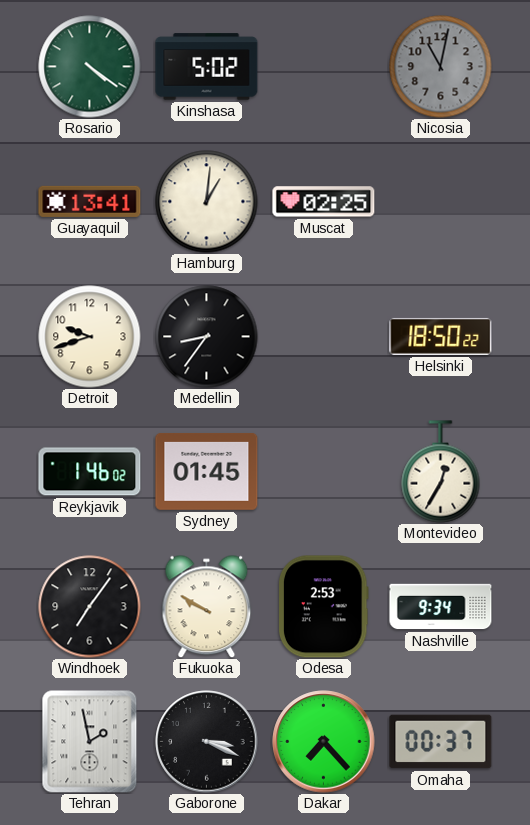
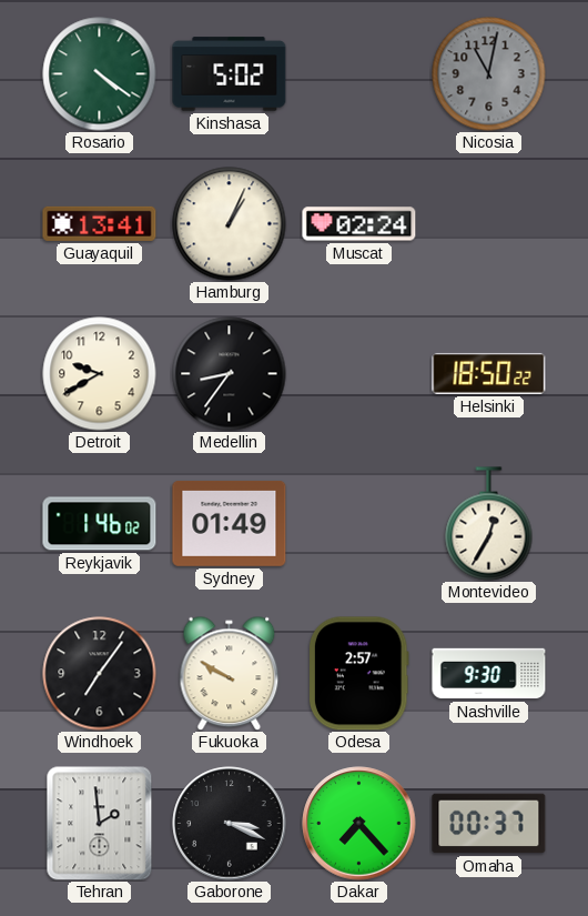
Hamburg: 1:01 -> 1:04
Muscat: 02:25 -> 02:24
Detroit: 9:42 -> 9:40
Sydney: 01:45 -> 01:49
Odesa: 2:53 -> 2:57
Nashville: 9:34 -> 9:30
Tehran: 1:58 -> 1:59
